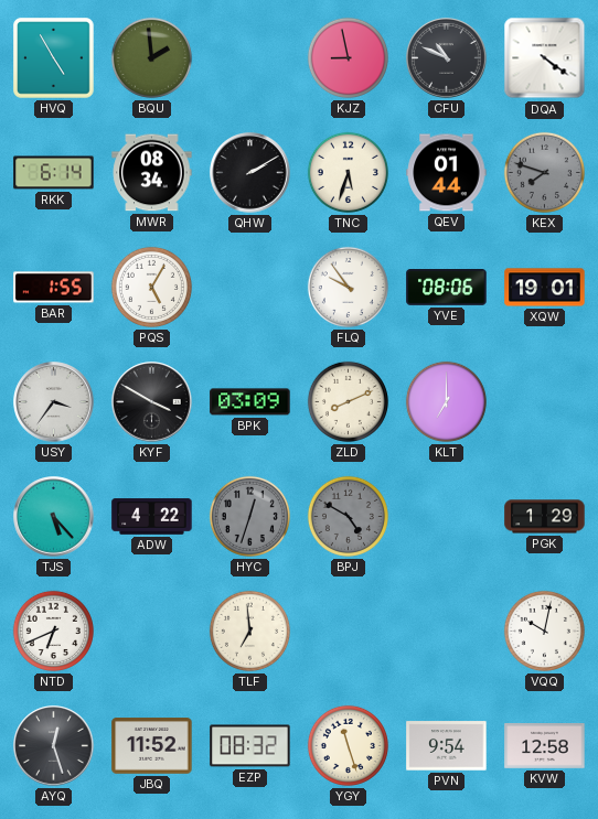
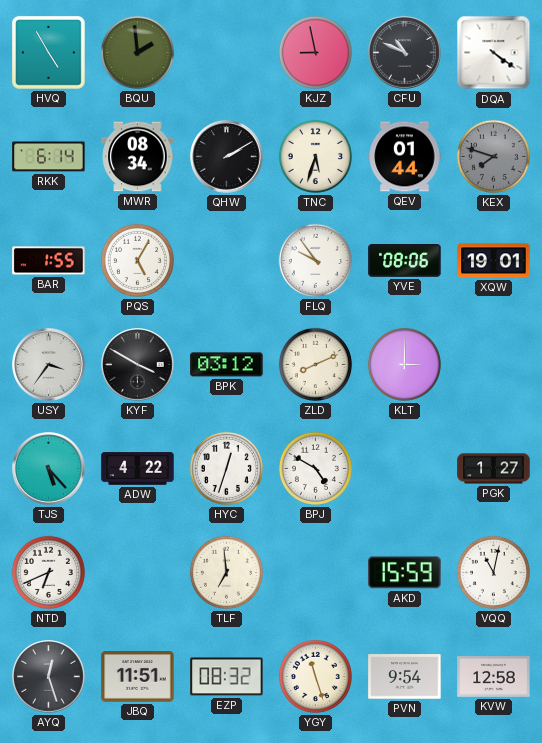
BPK: 03:09 -> 03:12
KLT: 7:00 -> 3:00
HYC dial: grey -> white
BPJ dial: grey -> white
PGK: 1:29 -> 1:27
AKD: none -> 15:59
VQQ: 10:02 -> 11:02
JBQ: 11:52 -> 11:51
